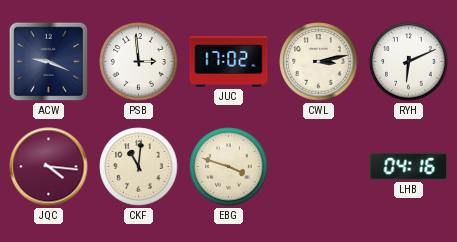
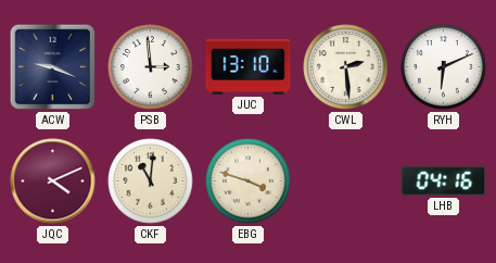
JUC: 17:02 -> 13:10
CWL: 3:13 -> 2:29
JQC: 4:16 -> 4:11
